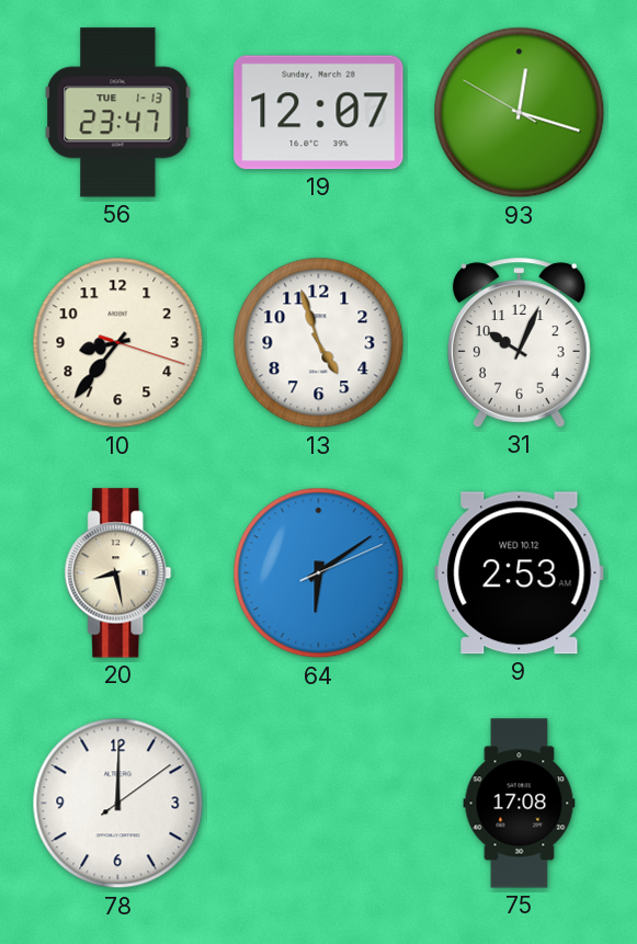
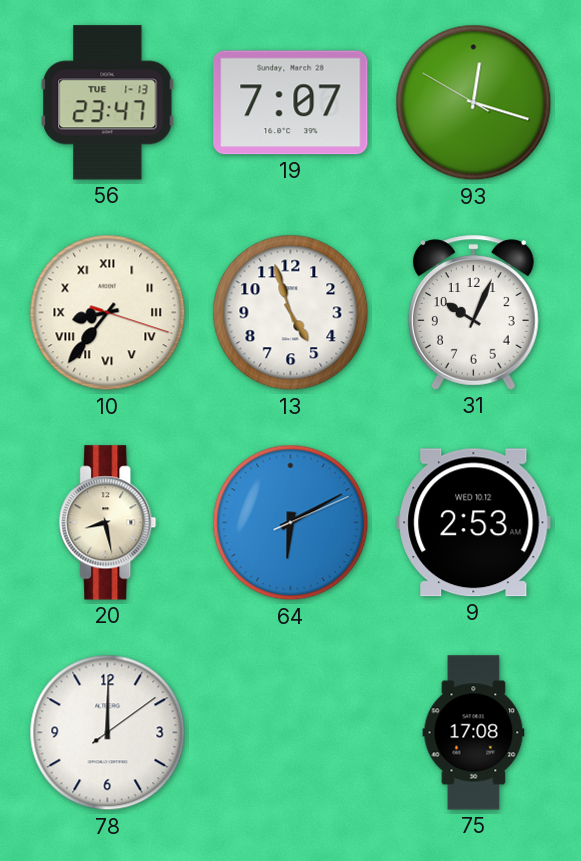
19: 12:07 -> 7:07
10 numerals: Arabic -> Roman
64: 6:09 -> 6:10
